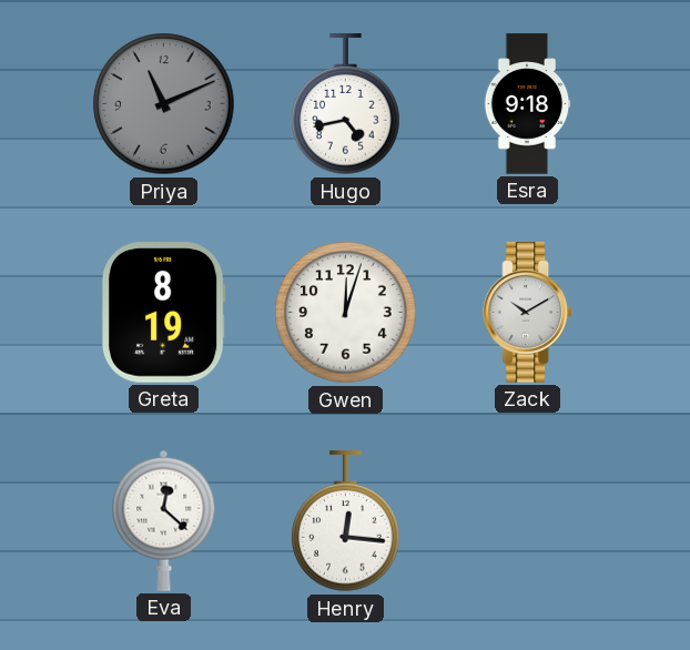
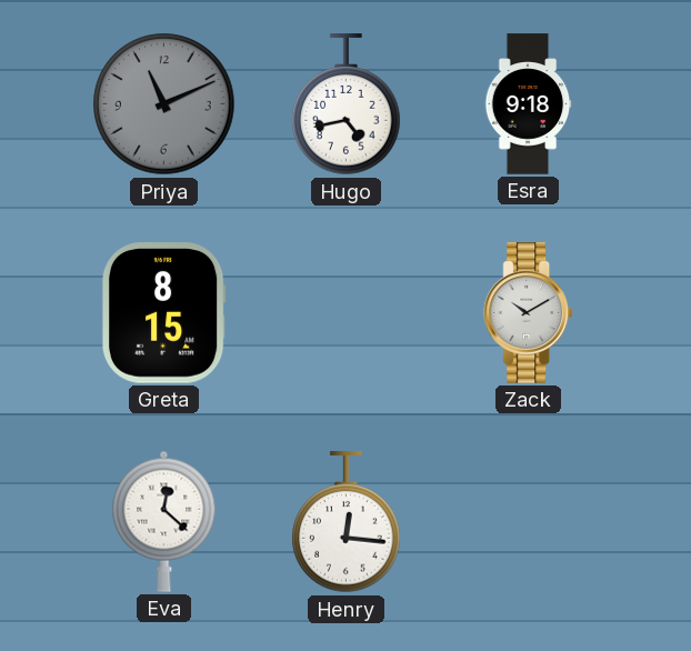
Greta: 8:19 -> 8:15
Gwen: 12:03 -> none
